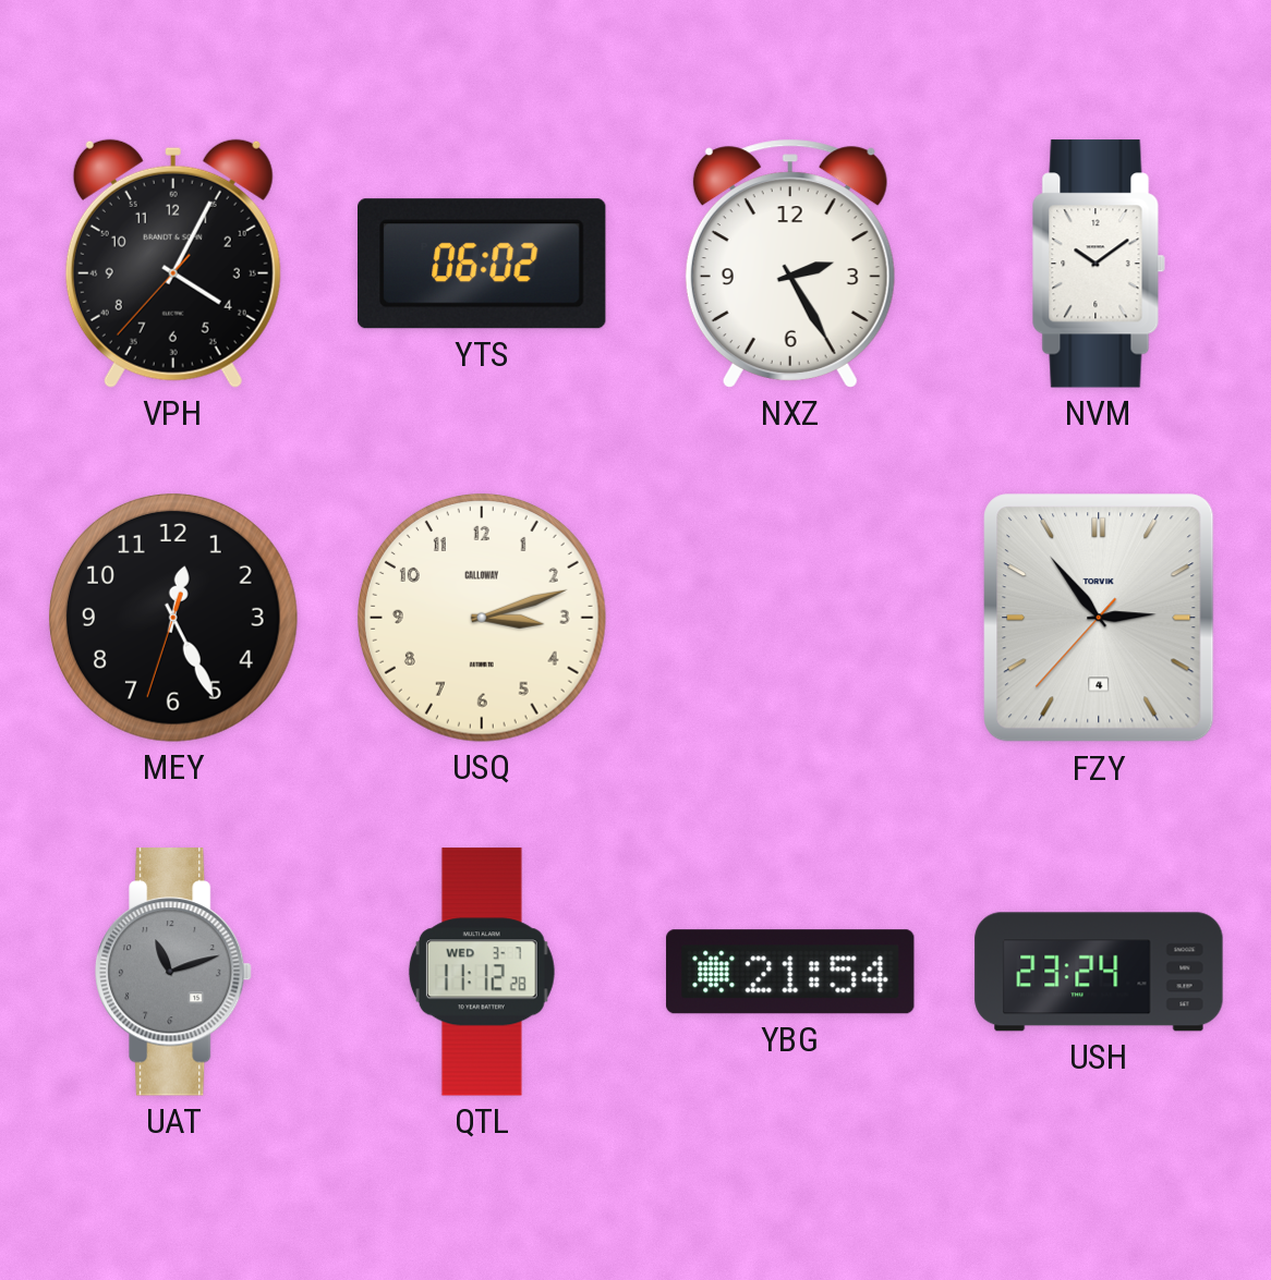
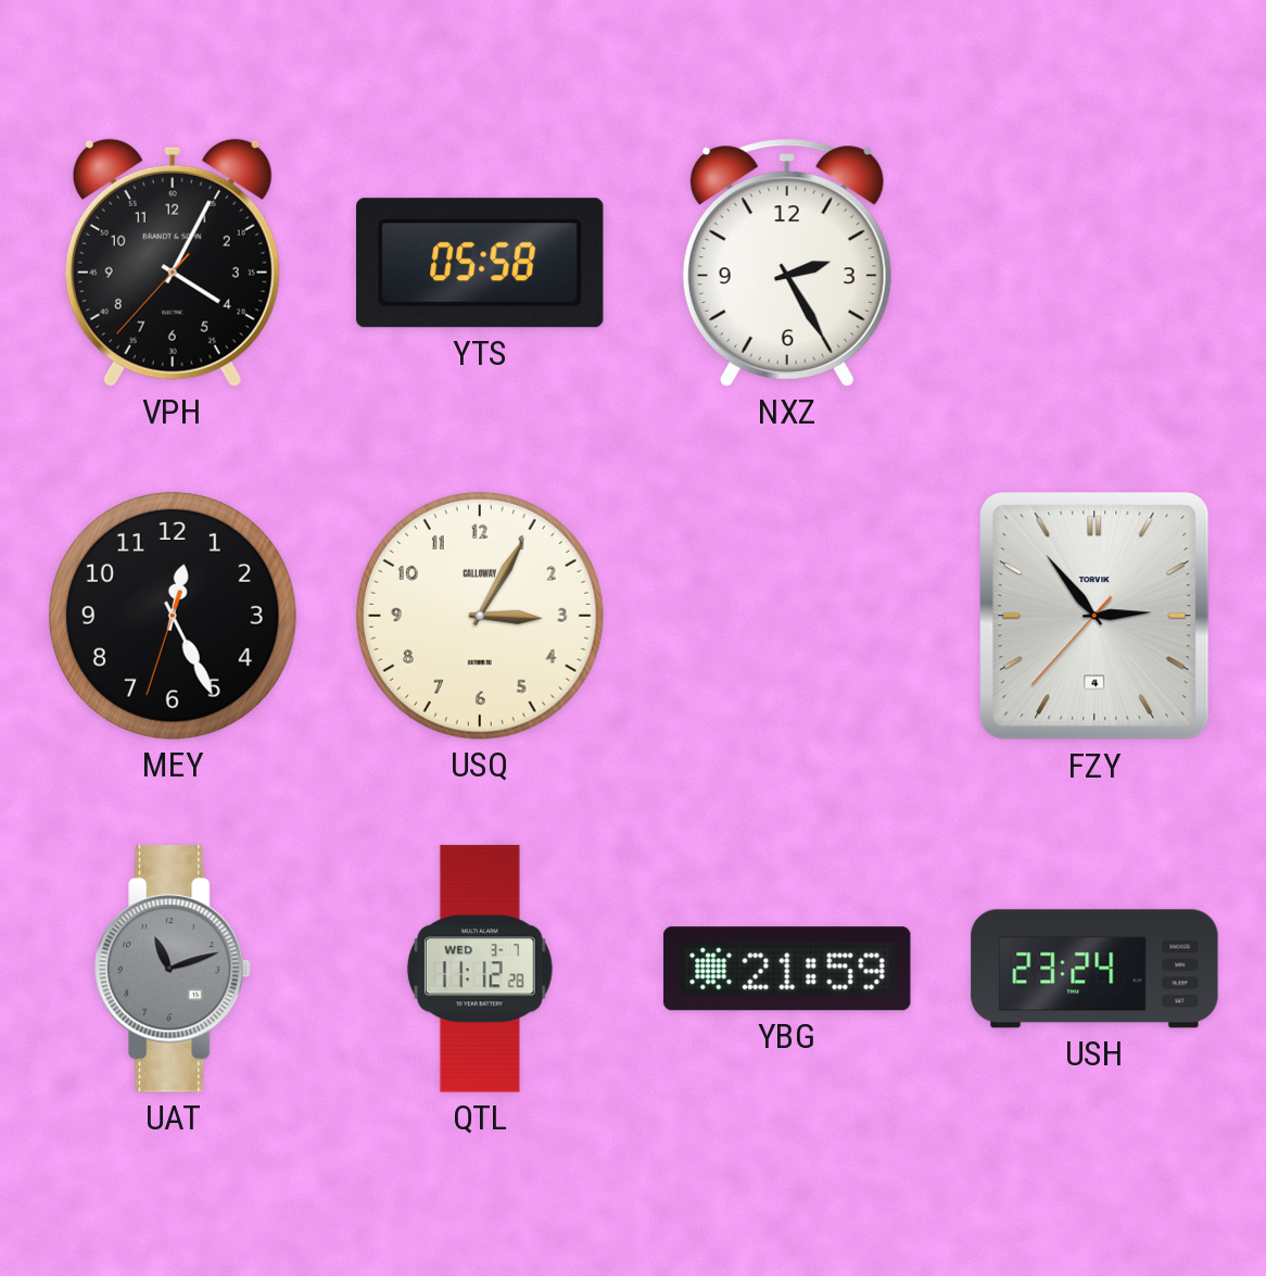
YTS: 06:02 -> 05:58
NVM: 10:09 -> none
USQ: 3:12 -> 3:05
YBG: 21:54 -> 21:59
